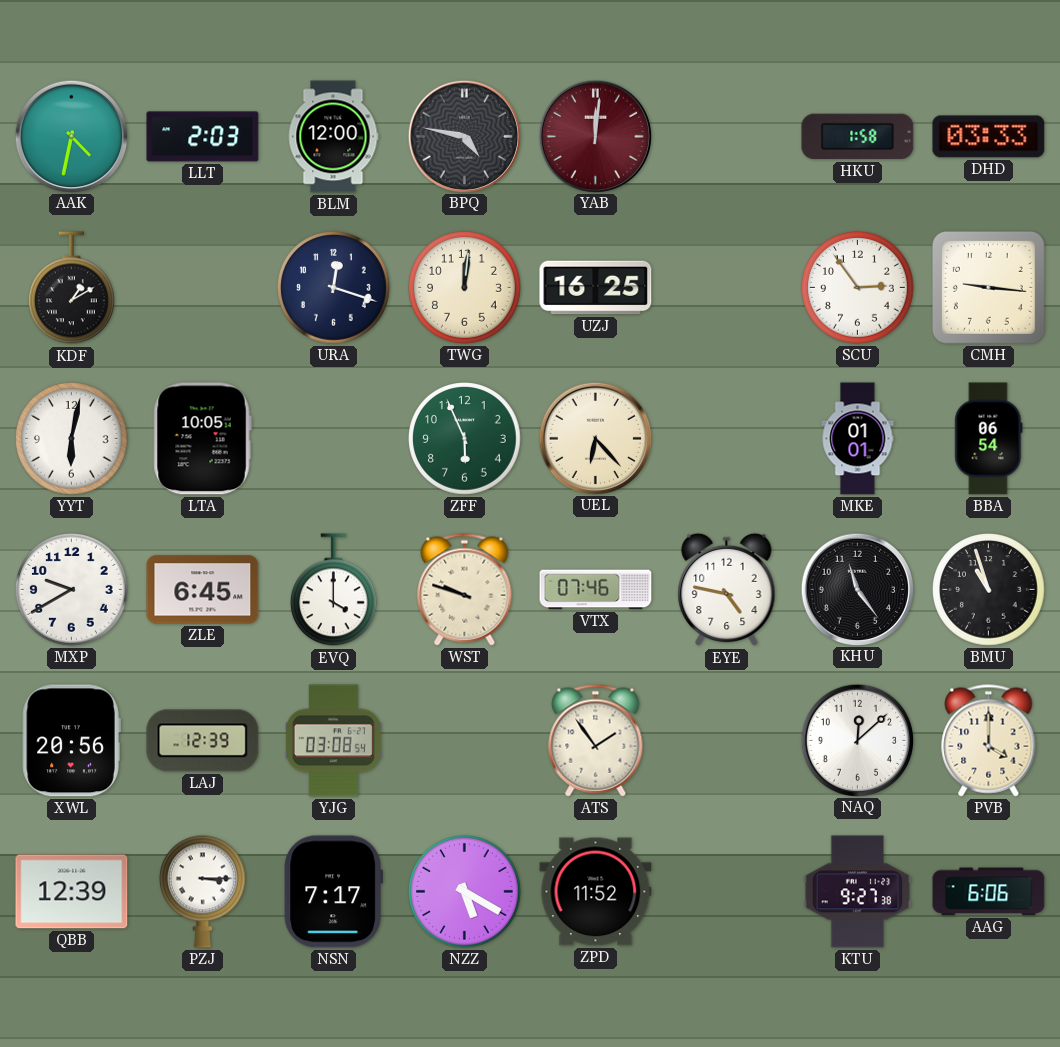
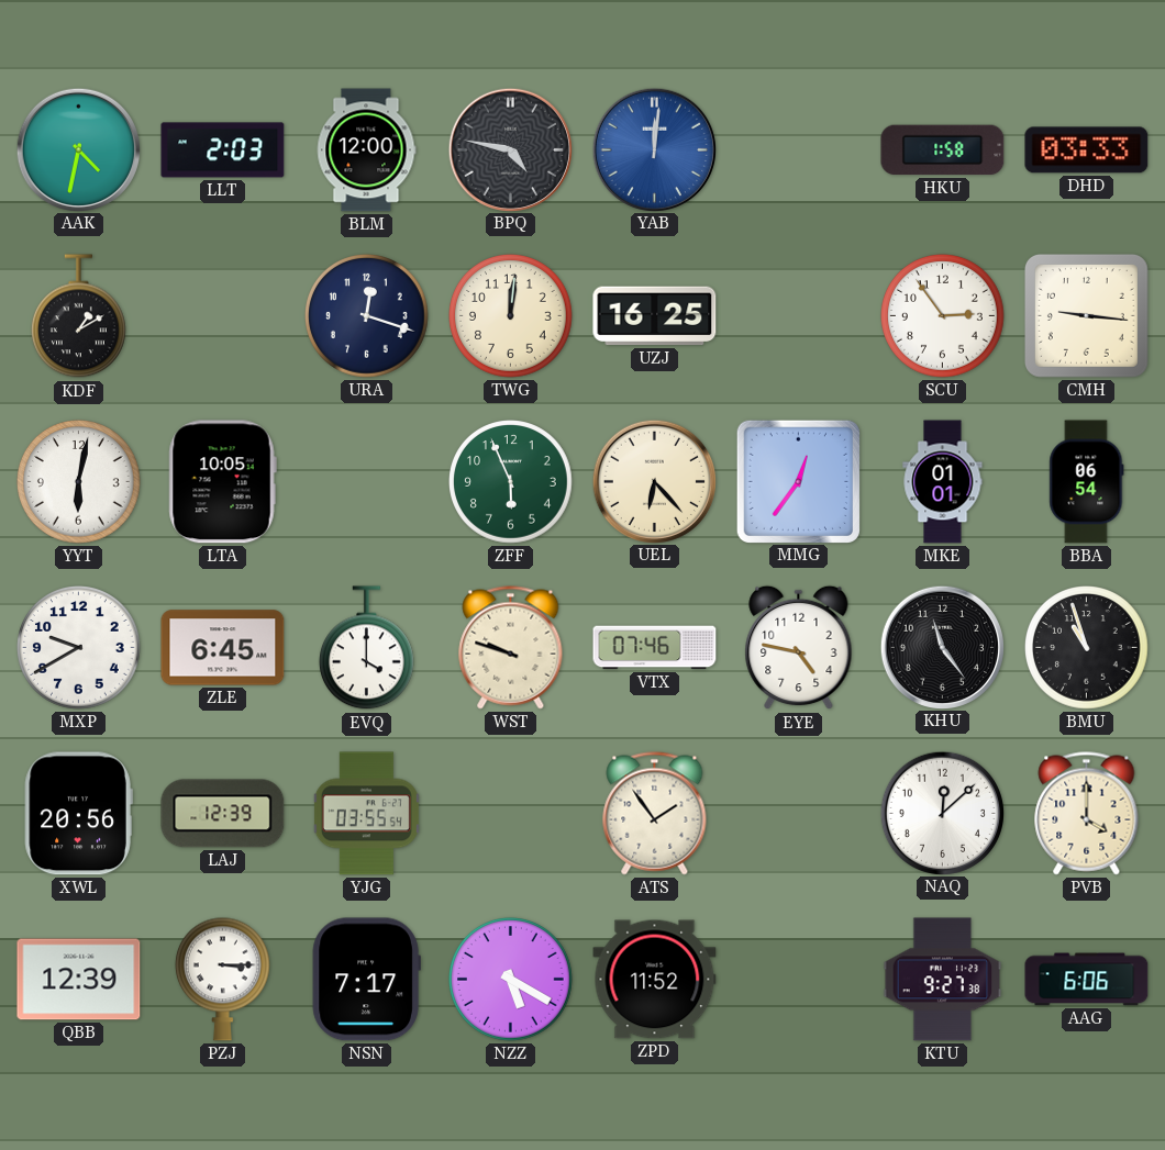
YAB dial: burgundy -> blue
MMG: none -> 12:36
YJG: 03:08 -> 03:55
